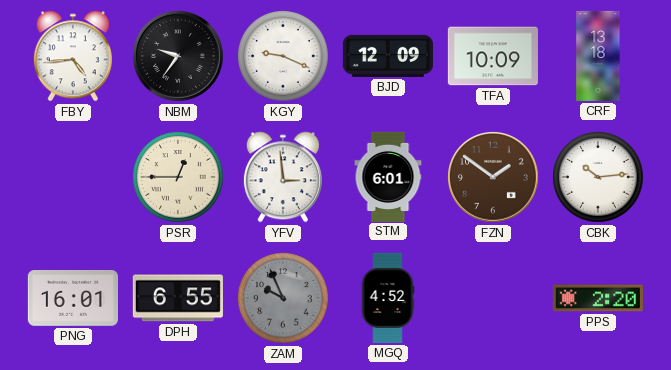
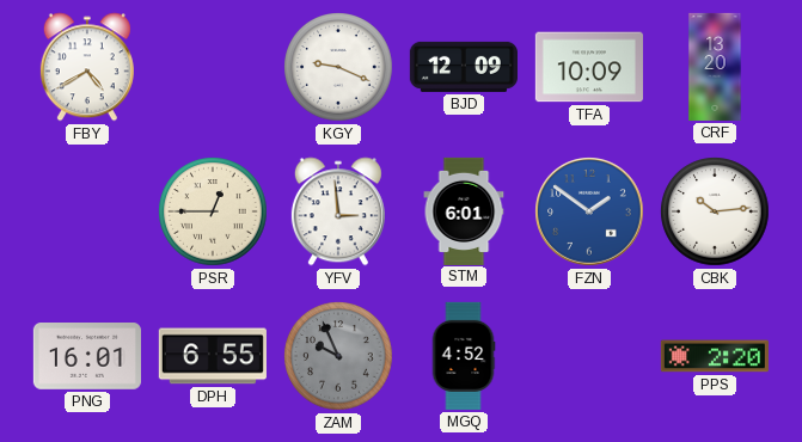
FBY: 4:44 -> 4:40
NBM: 9:36 -> none
CRF: 13:18 -> 13:20
FZN dial: brown -> blue
